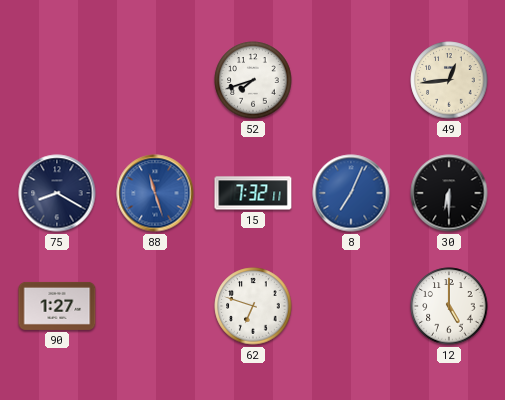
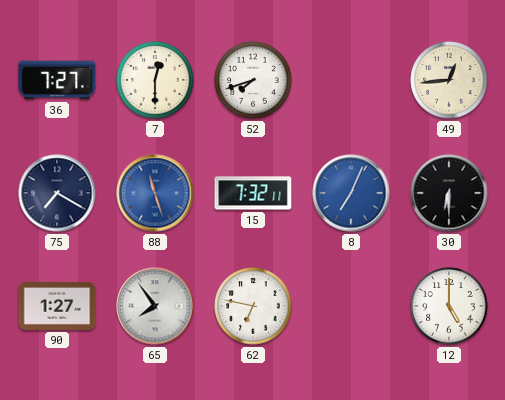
36: none -> 7:27
7: none -> 12:30
75: 8:20 -> 7:20
65: none -> 7:54
62: 6:48 -> 6:47
